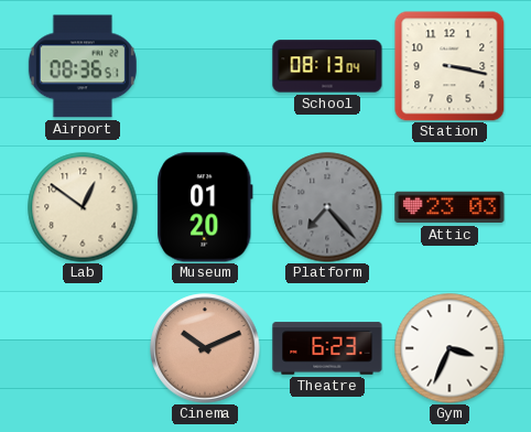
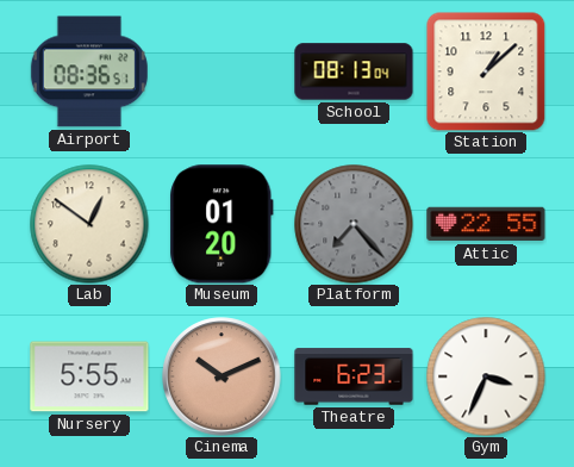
Station: 3:17 -> 1:08
Attic: 23:03 -> 22:55
Nursery: none -> 5:55
